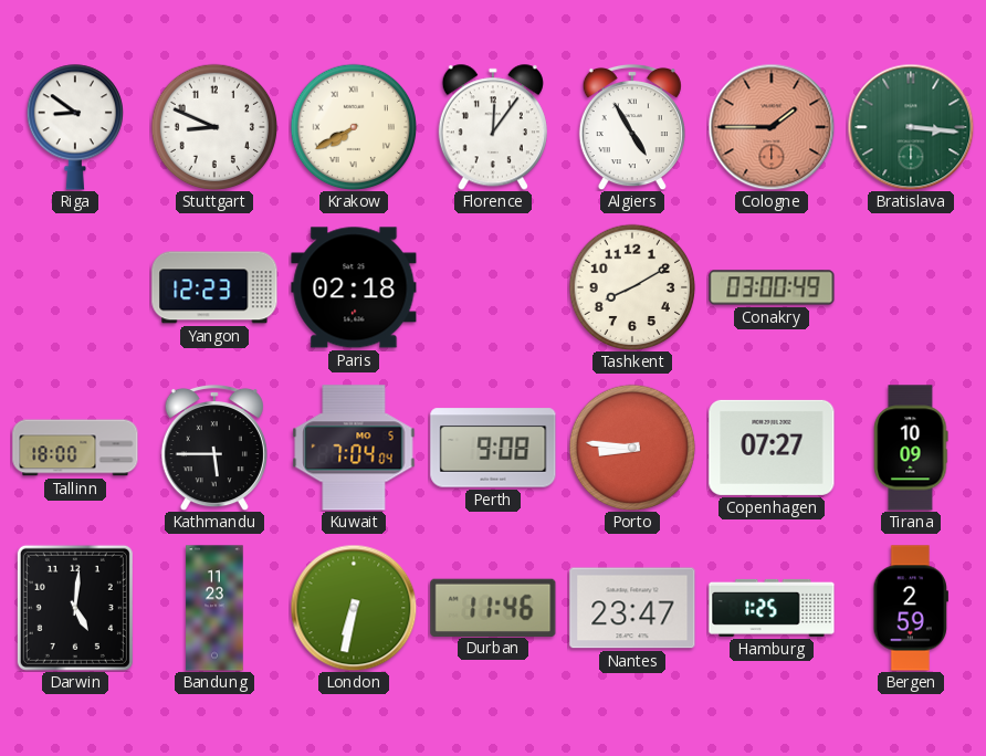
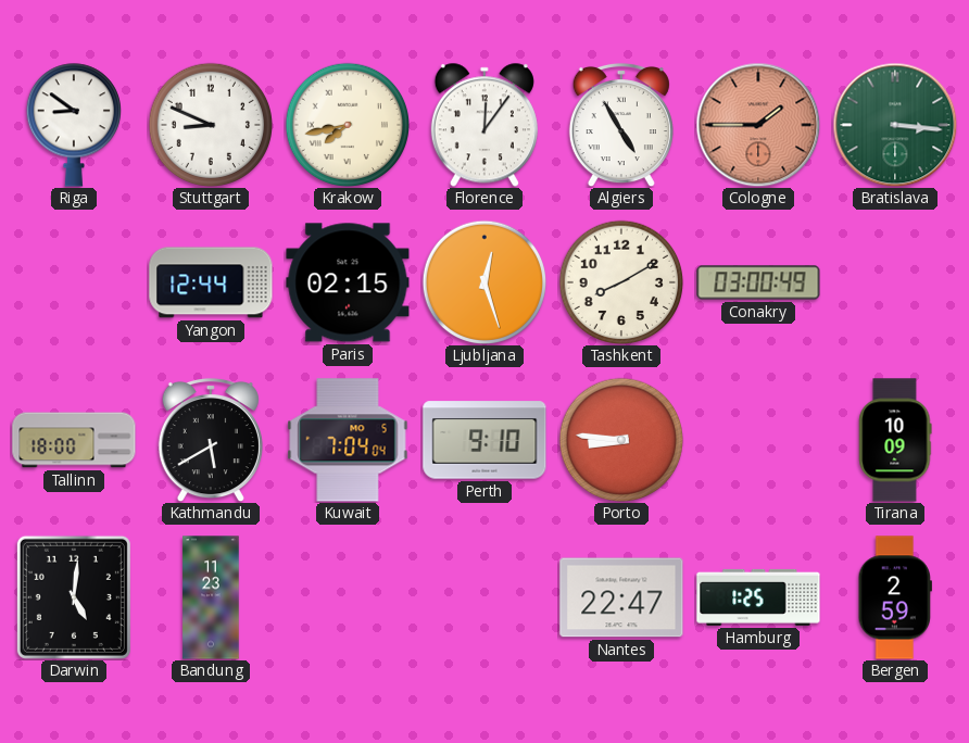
Krakow: 7:40 -> 7:43
Yangon: 12:23 -> 12:44
Paris: 02:18 -> 02:15
Ljubljana: none -> 12:27
Kathmandu: 5:45 -> 5:40
Perth: 9:08 -> 9:10
Copenhagen: 07:27 -> none
London: 6:32 -> none
Durban: 11:46 -> none
Nantes: 23:47 -> 22:47
